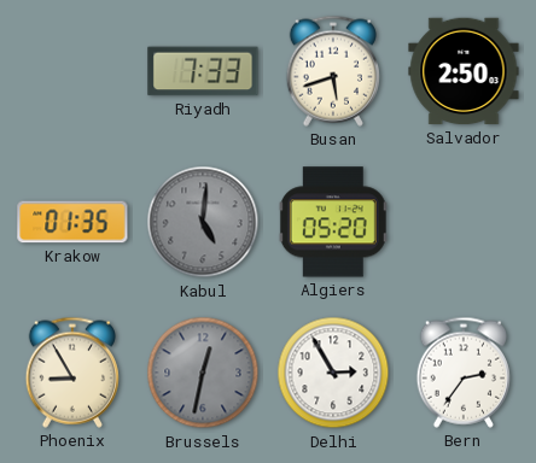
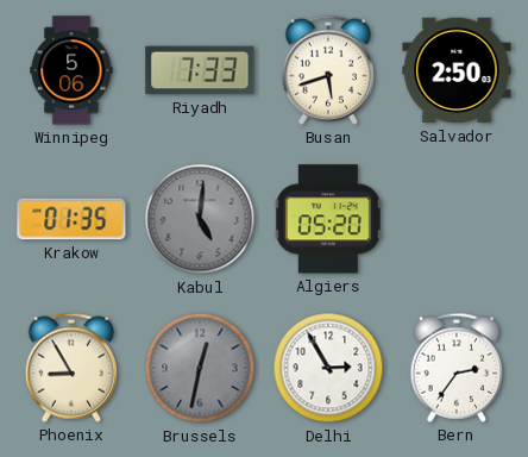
Winnipeg: none -> 5:06
